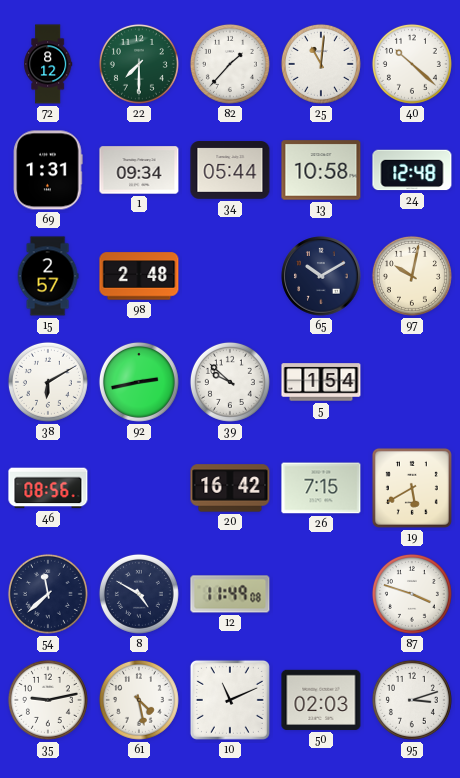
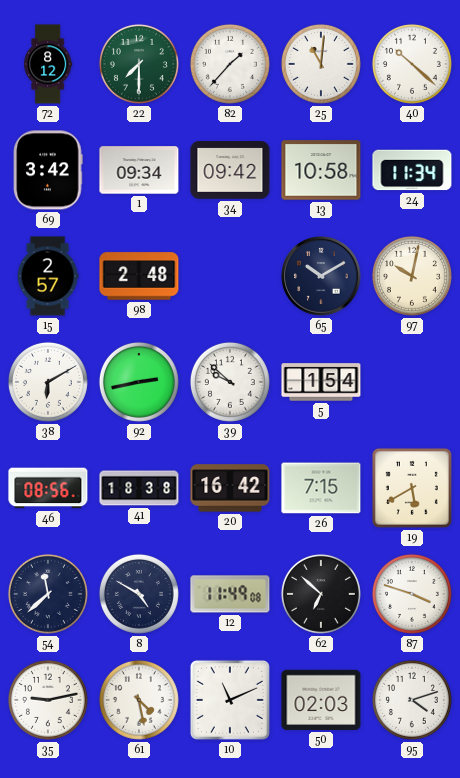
69: 1:31 -> 3:42
34: 05:44 -> 09:42
24: 12:48 -> 11:34
41: none -> 18:38
62: none -> 6:52
95: 3:12 -> 4:12
